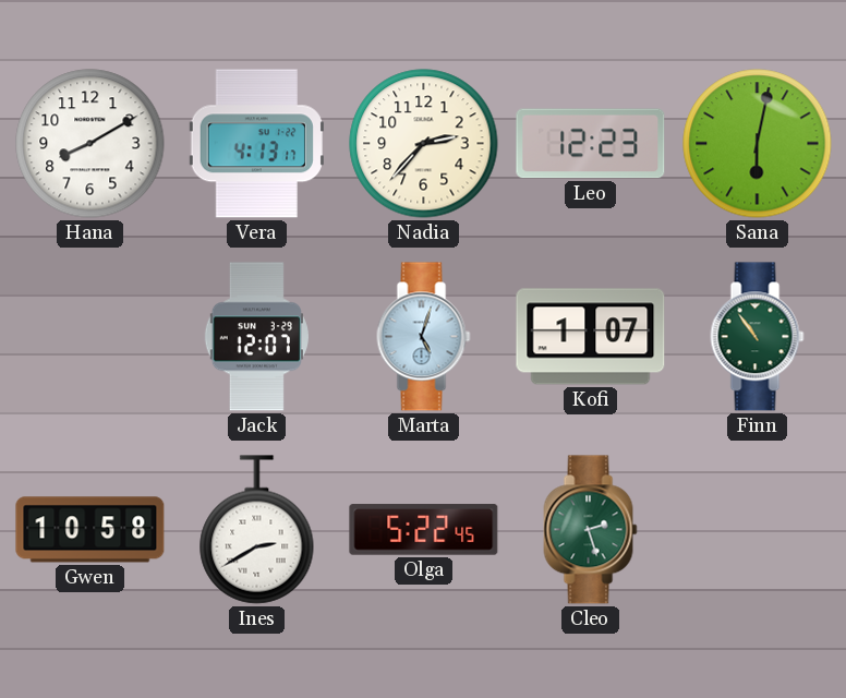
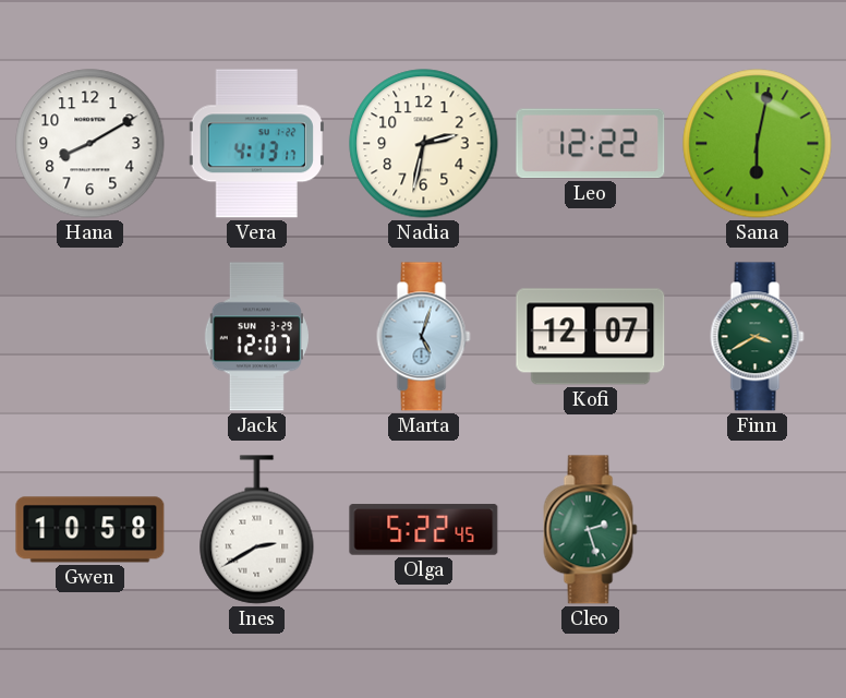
Nadia: 2:37 -> 2:32
Leo: 12:23 -> 12:22
Kofi: 1:07 -> 12:07
Finn: 10:54 -> 3:40
